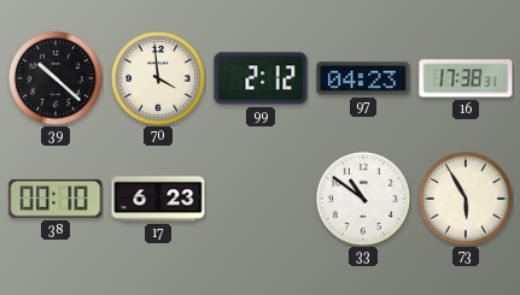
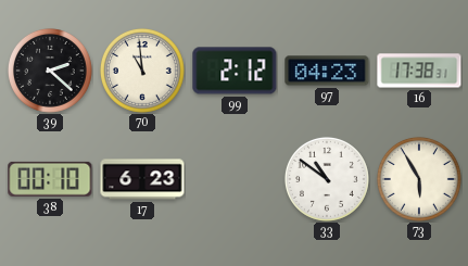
39: 10:22 -> 2:22
70: 3:59 -> 10:59
